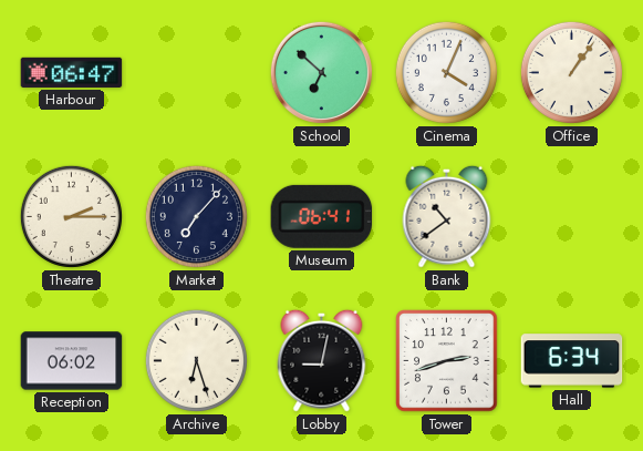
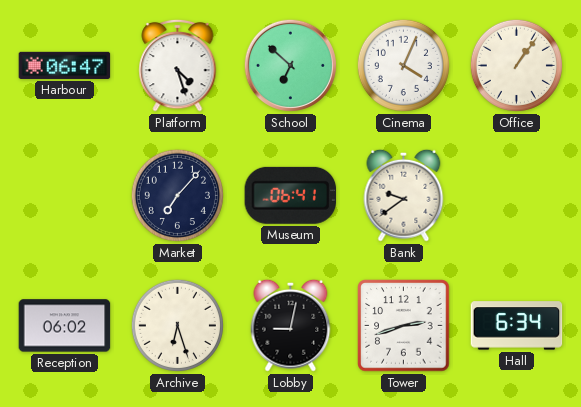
Platform: none -> 4:27
Theatre: 2:15 -> none
Bank: 10:39 -> 9:39
